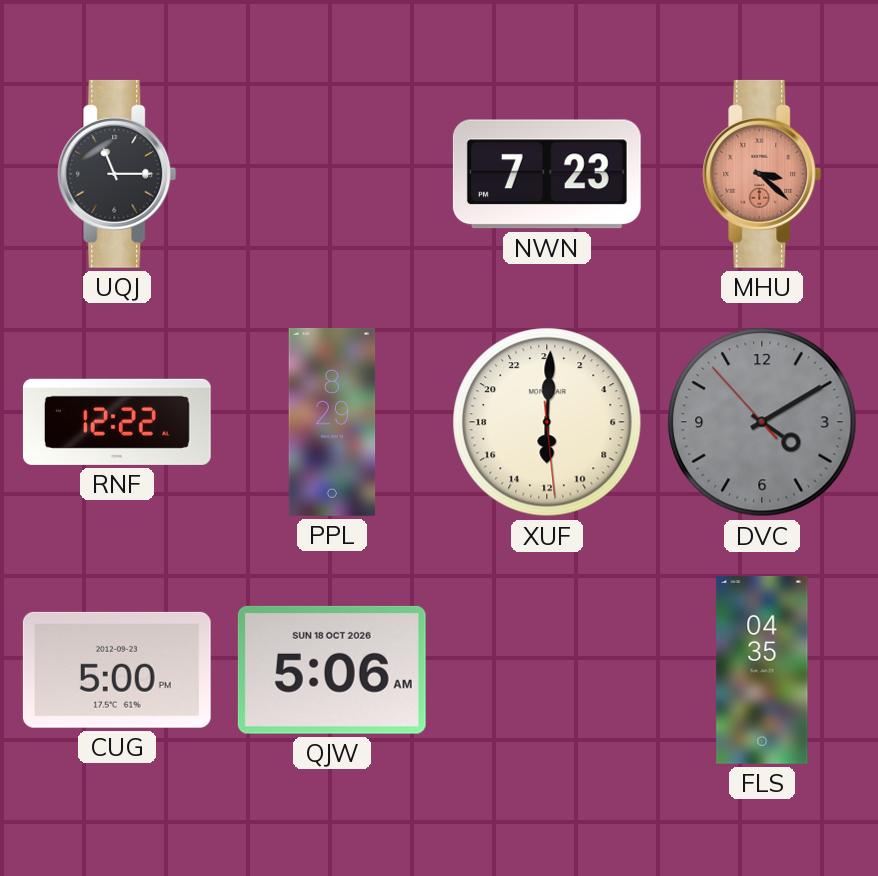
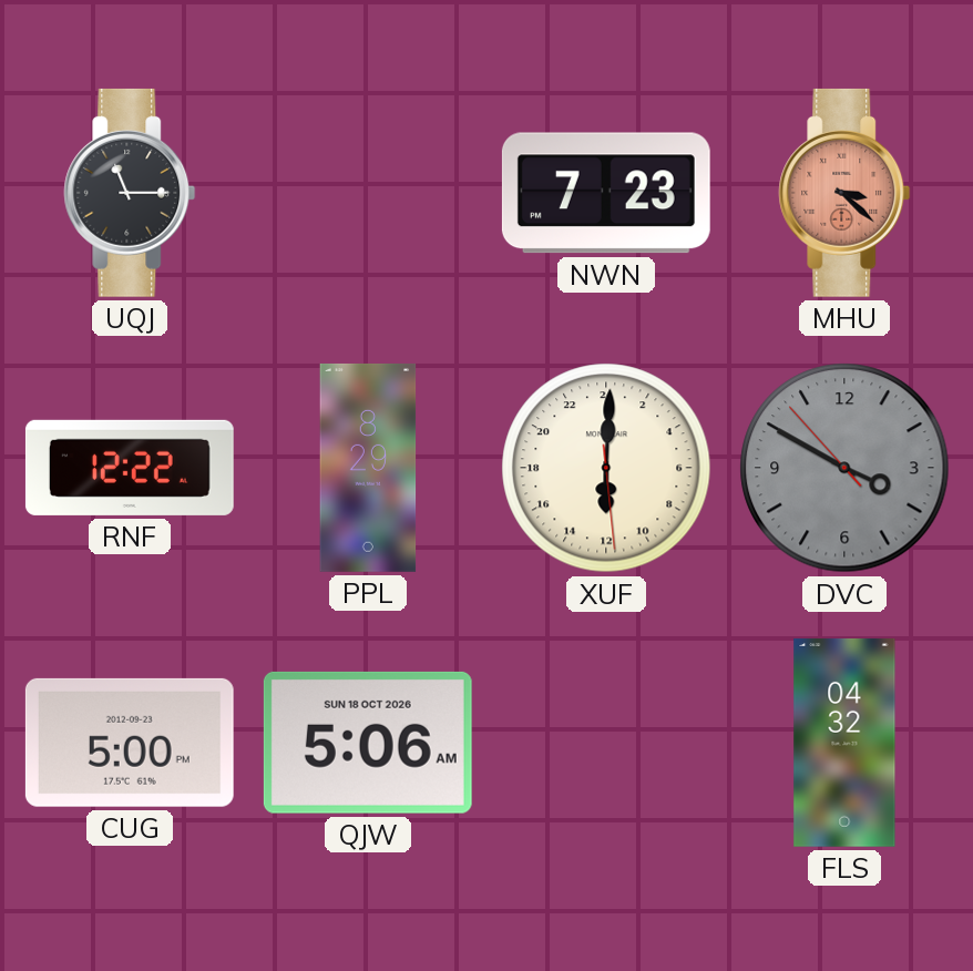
DVC: 4:09 -> 3:49
FLS: 04:35 -> 04:32
